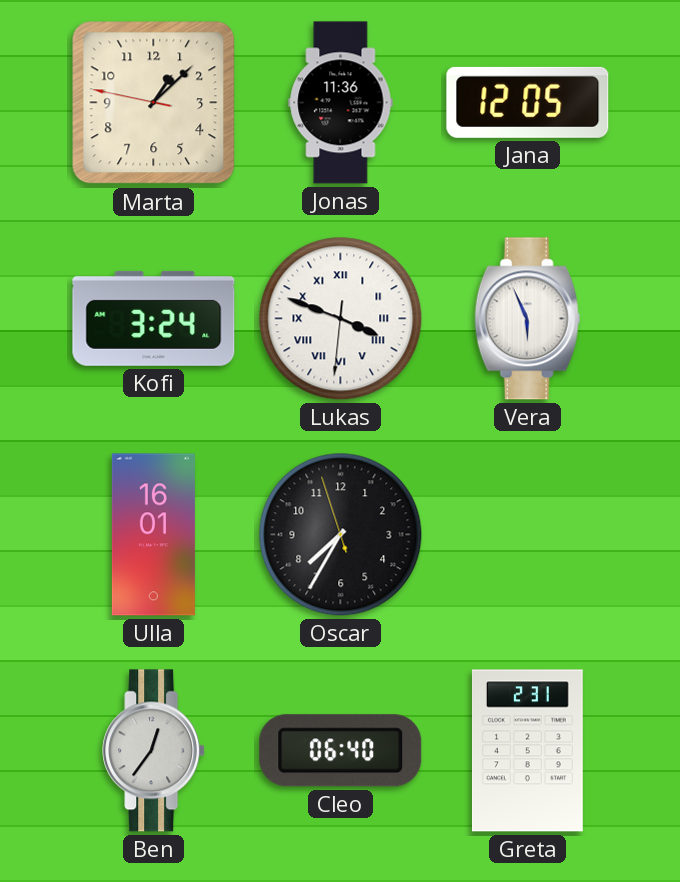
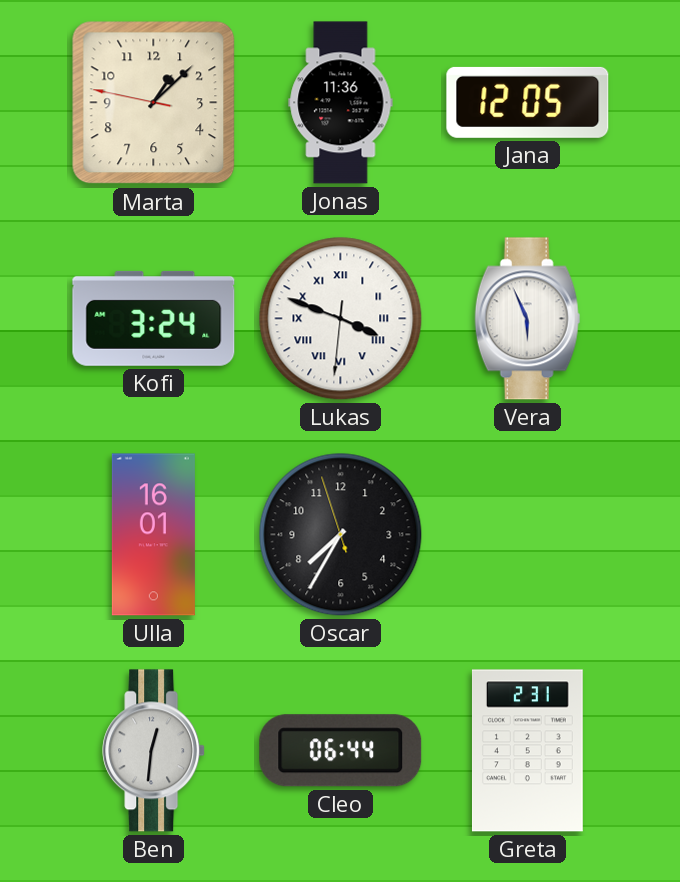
Ben: 12:36 -> 12:31
Cleo: 06:40 -> 06:44
